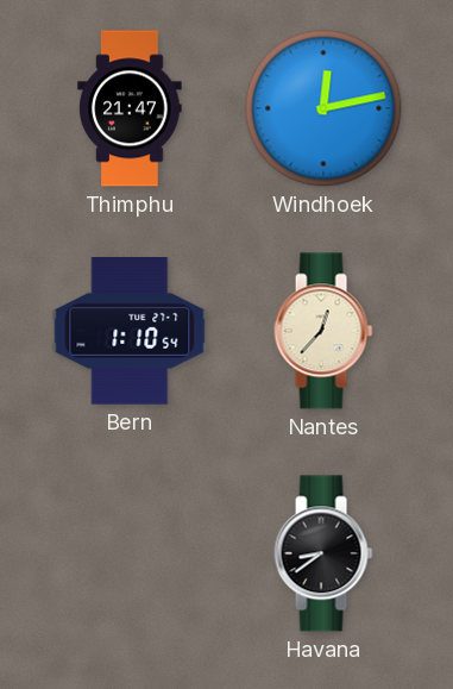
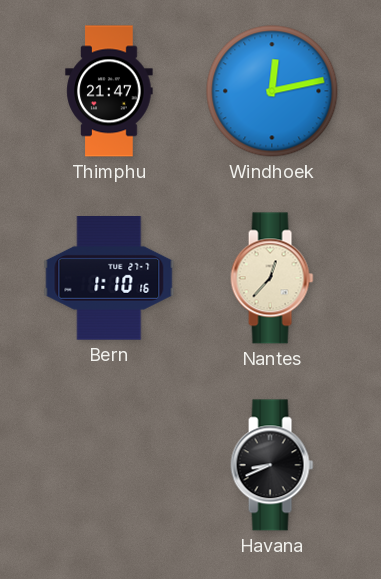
Bern: 1:10:54 -> 1:10:16
Havana: 8:39 -> 8:41
